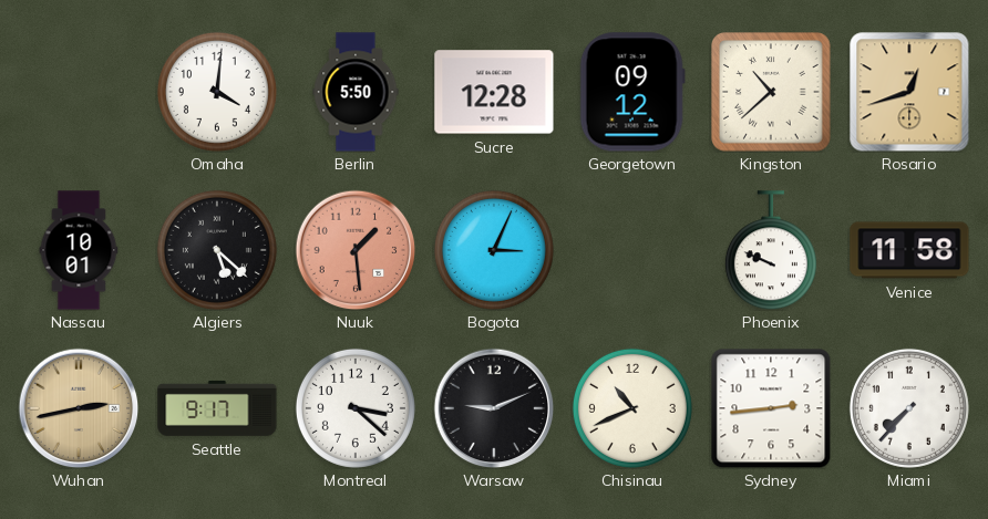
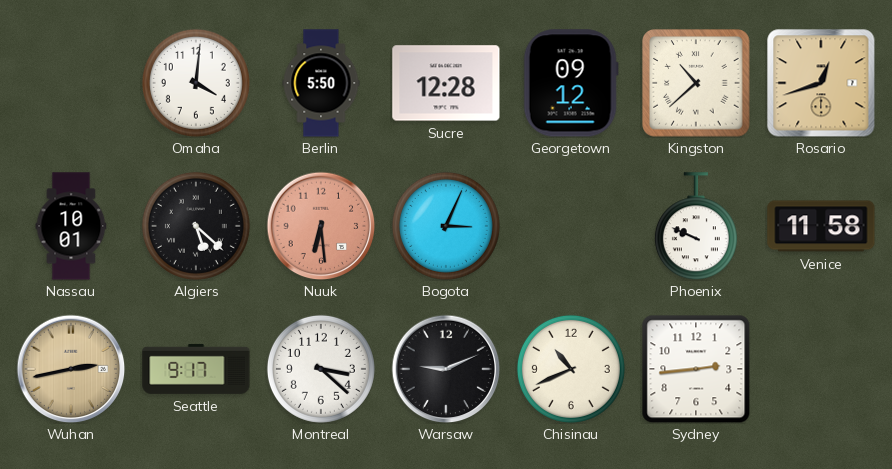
Nuuk: 1:29 -> 6:29
Miami: 7:37 -> none
